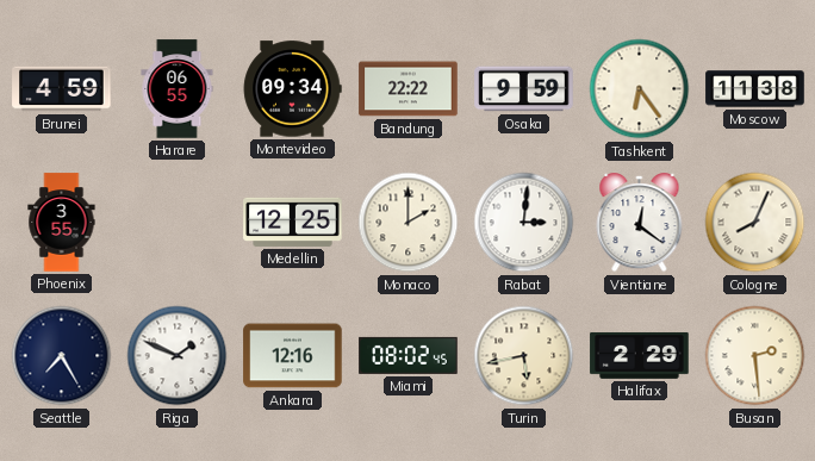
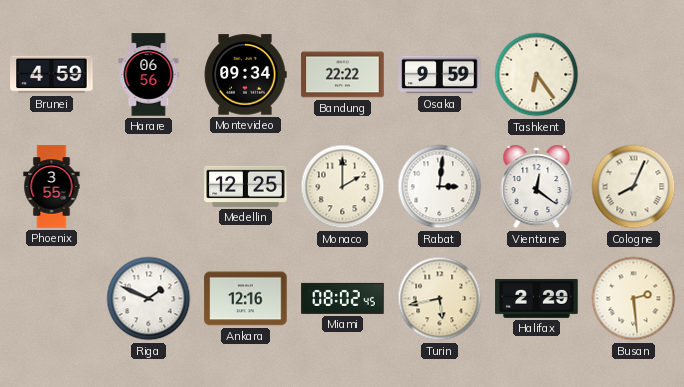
Harare: 06:55 -> 06:56
Moscow: 11:38 -> none
Seattle: 7:25 -> none
